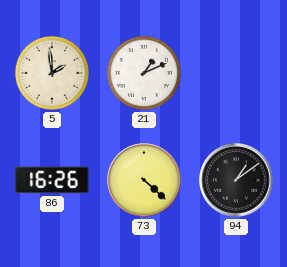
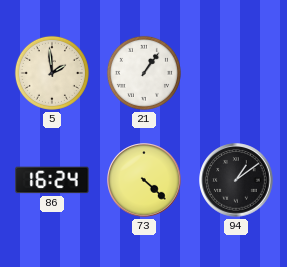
21: 1:11 -> 1:06
86: 16:26 -> 16:24
